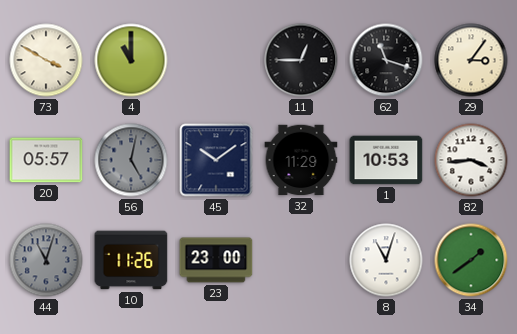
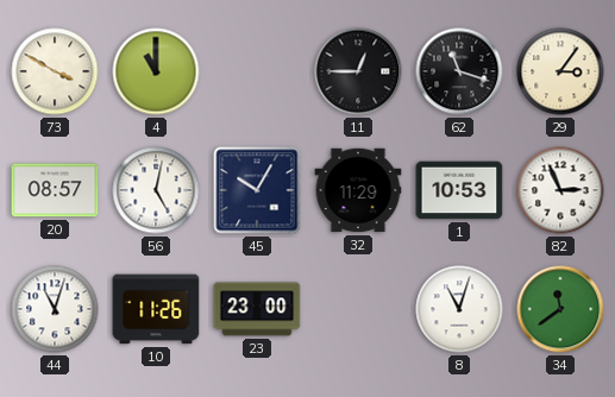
20: 05:57 -> 08:57
56 dial: grey -> white
45: 10:09 -> 10:05
82: 3:44 -> 2:56
44 dial: grey -> white
34: 1:39 -> 11:39
